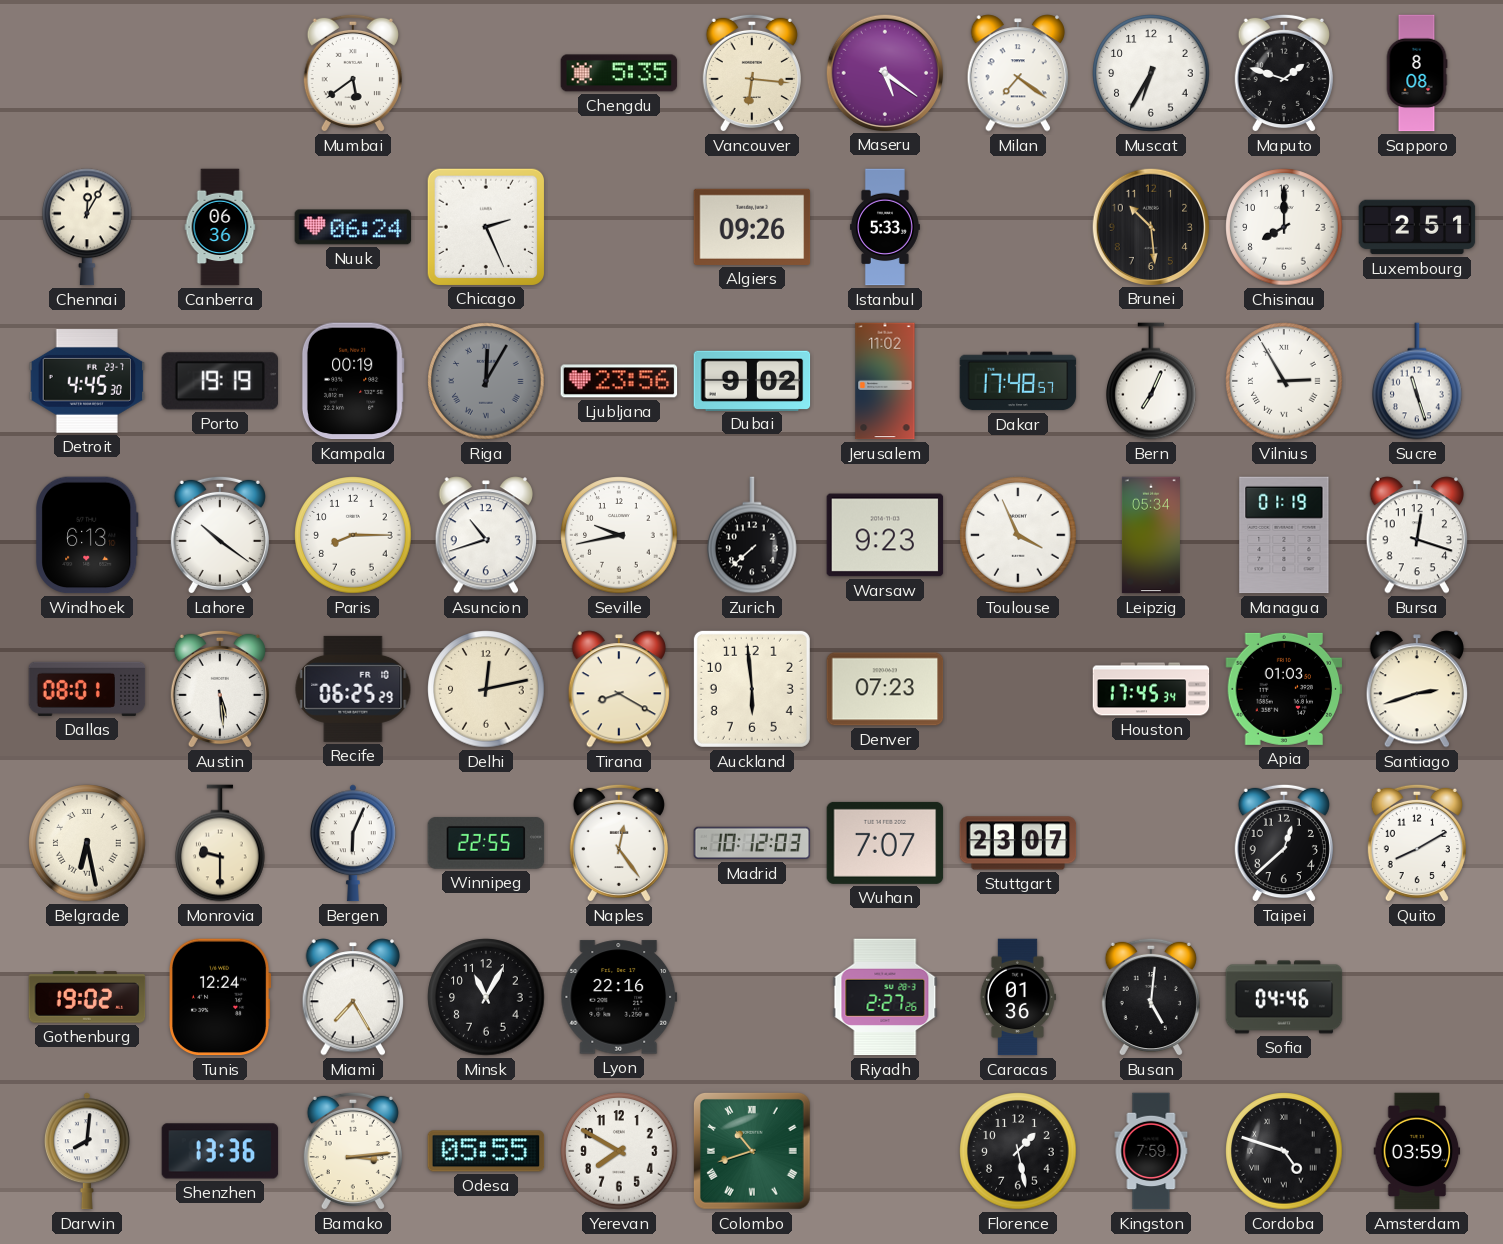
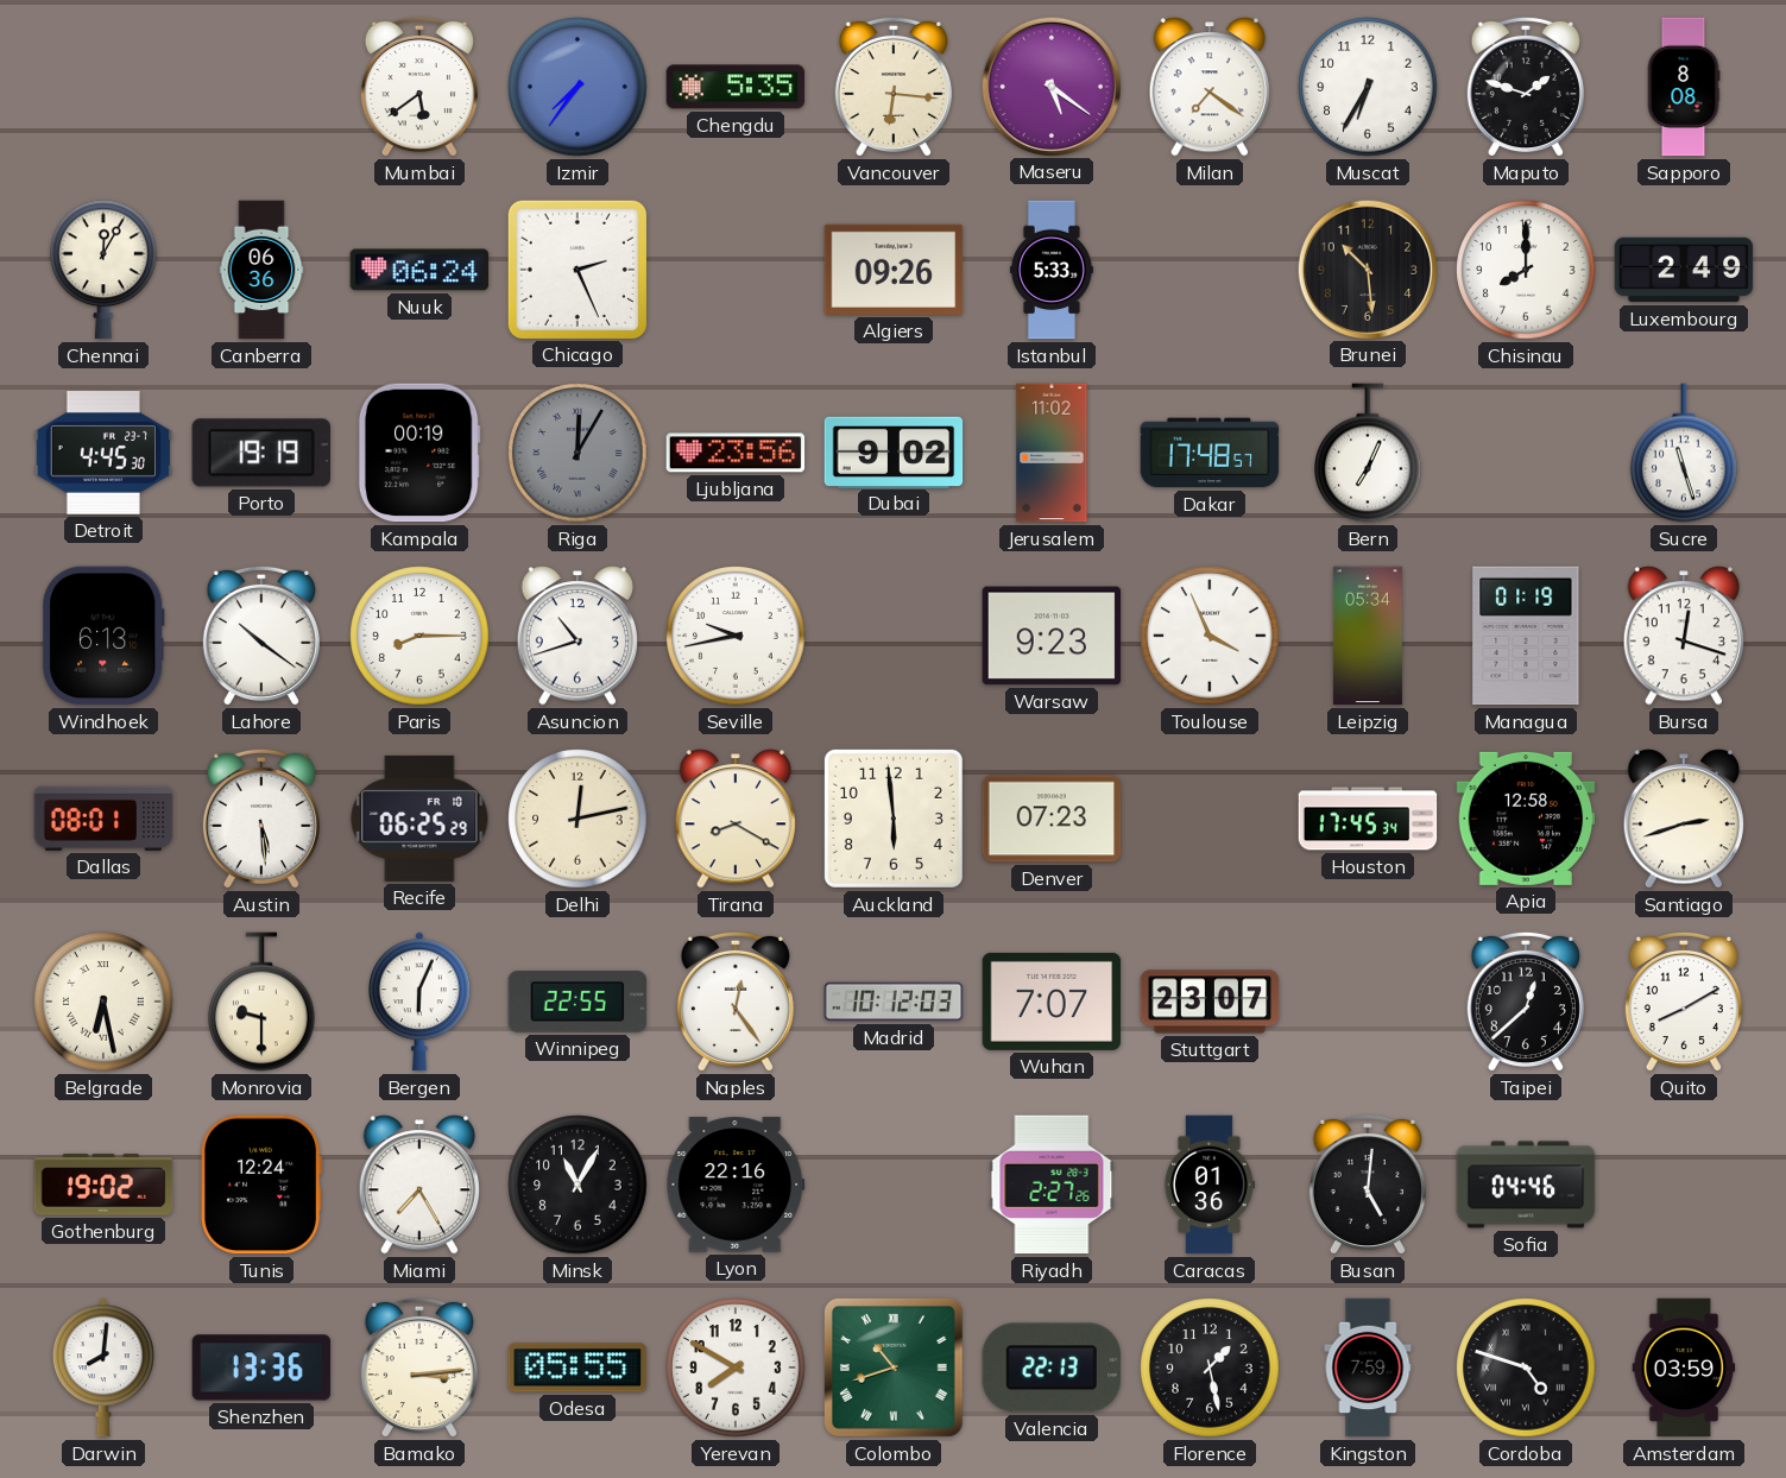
Izmir: none -> 7:36
Luxembourg: 2:51 -> 2:49
Vilnius: 2:55 -> none
Zurich: 7:38 -> none
Apia: 01:03 -> 12:58
Valencia: none -> 22:13
